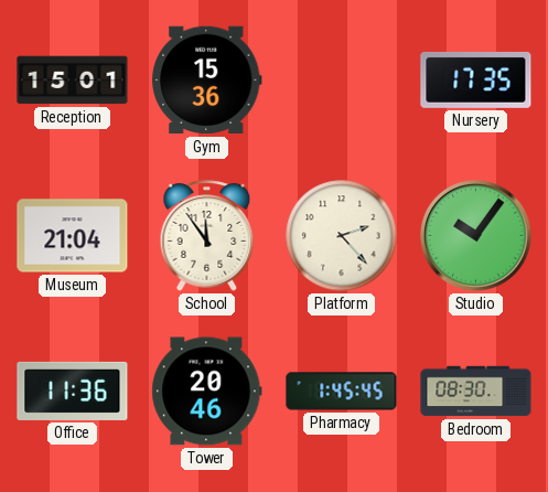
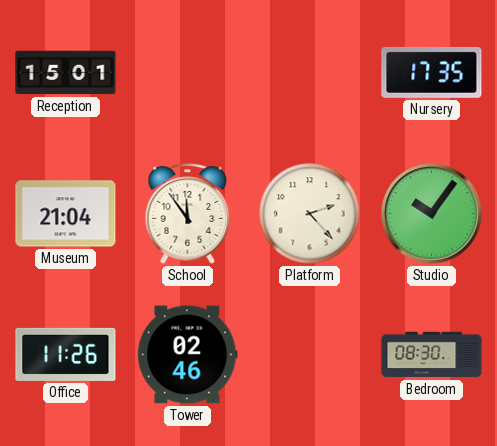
Gym: 15:36 -> none
Office: 11:36 -> 11:26
Tower: 20:46 -> 02:46
Pharmacy: 1:45 -> none
